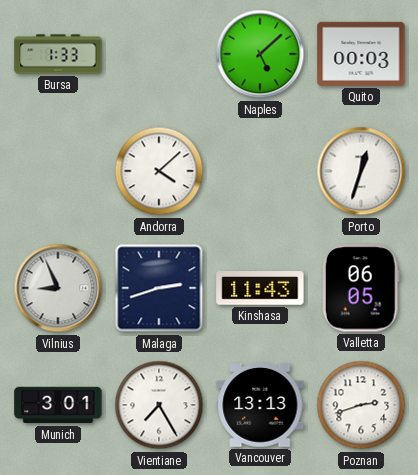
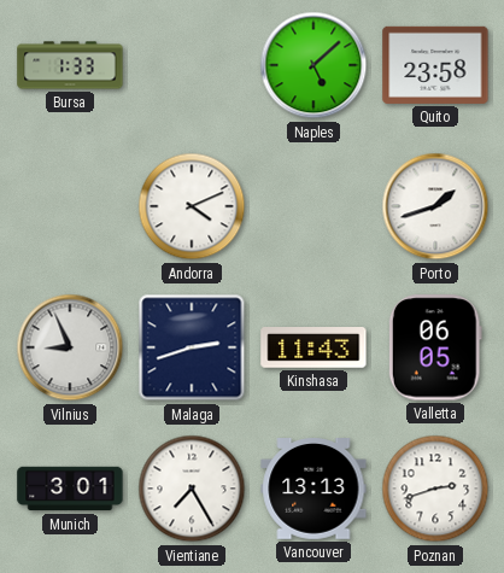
Quito: 00:03 -> 23:58
Andorra: 4:08 -> 4:11
Porto: 12:33 -> 1:42
